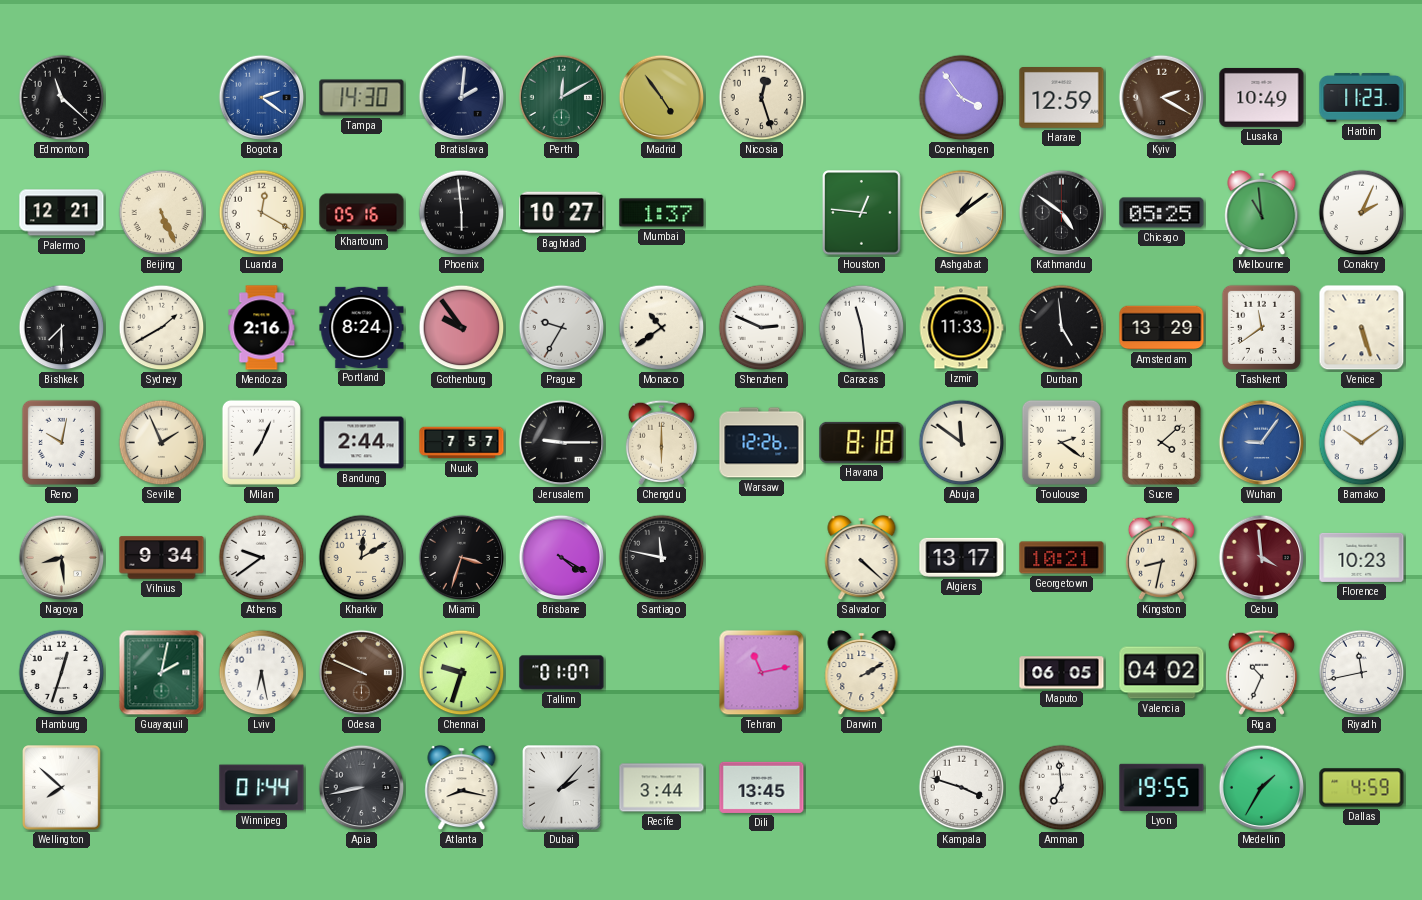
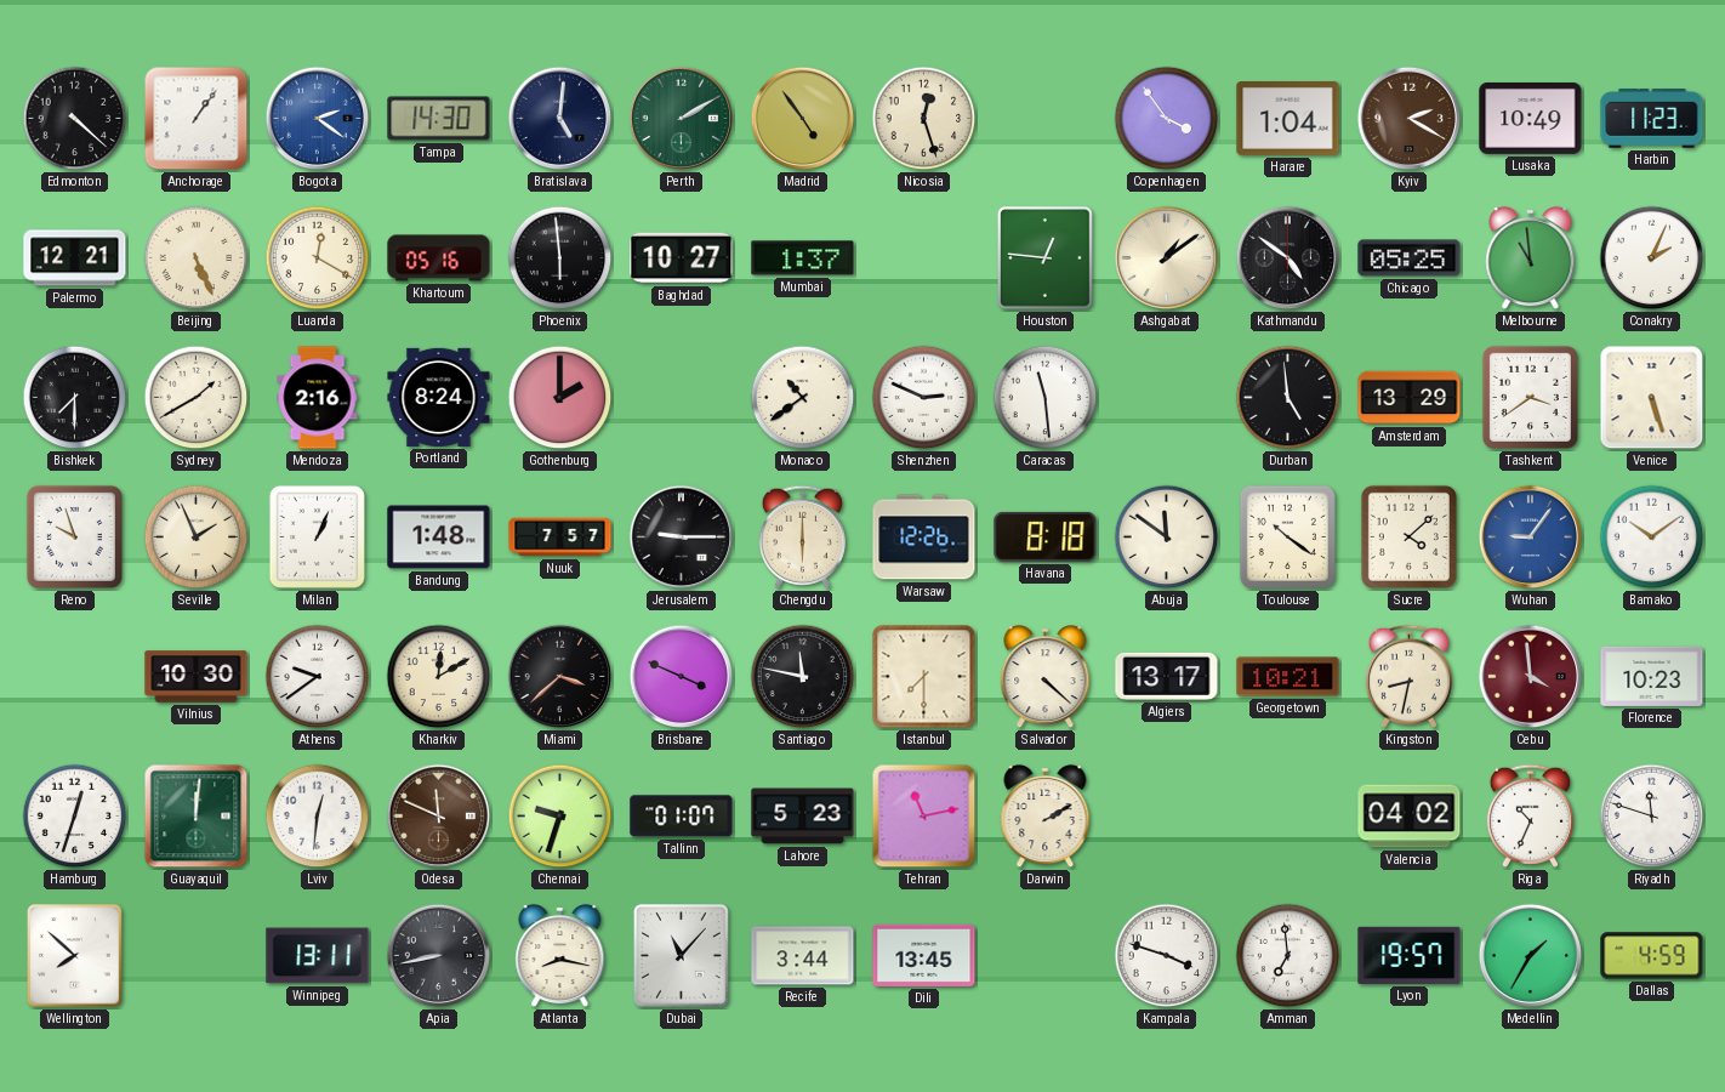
Edmonton: 11:22 -> 4:22
Anchorage: none -> 1:06
Bratislava: 2:01 -> 5:01
Perth: 12:10 -> 2:10
Harare: 12:59 -> 1:04
Gothenburg: 9:54 -> 2:00
Prague: 9:35 -> none
Izmir: 11:33 -> none
Tashkent: 11:39 -> 3:39
Reno: 10:02 -> 9:57
Milan: 7:04 -> 1:04
Bandung: 2:44 -> 1:48
Toulouse: 2:21 -> 10:21
Nagoya: 8:29 -> none
Vilnius: 9:34 -> 10:30
Miami: 3:33 -> 3:38
Brisbane: 4:20 -> 3:49
Istanbul: none -> 7:30
Guayaquil: 2:02 -> 12:01
Lviv: 6:28 -> 12:31
Odesa: 9:49 -> 11:49
Lahore: none -> 5:23
Maputo: 06:05 -> none
Riyadh: 11:43 -> 11:48
Winnipeg: 01:44 -> 13:11
Dubai: 2:07 -> 11:07
Lyon: 19:55 -> 19:57
